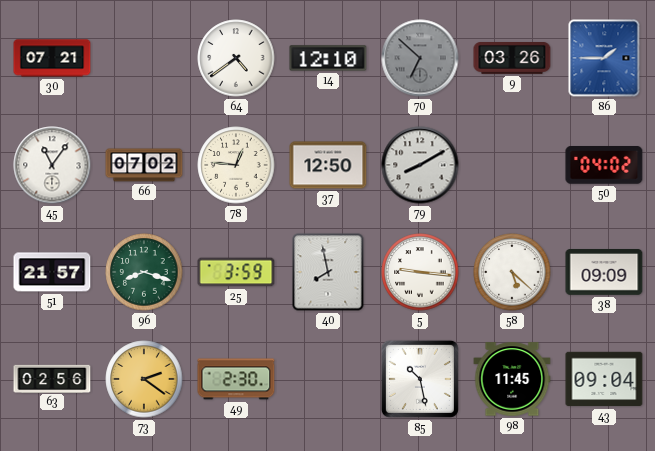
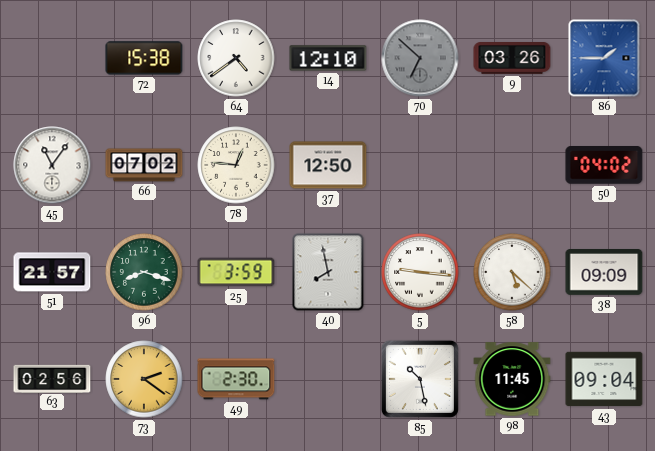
30: 07:21 -> none
72: none -> 15:38
79: 8:10 -> none
